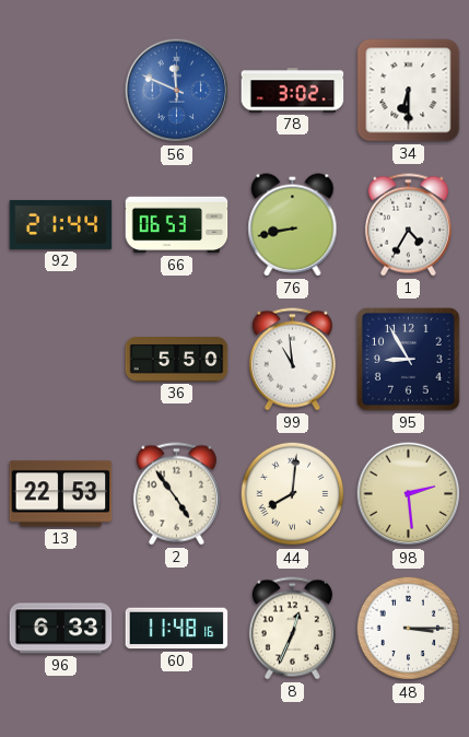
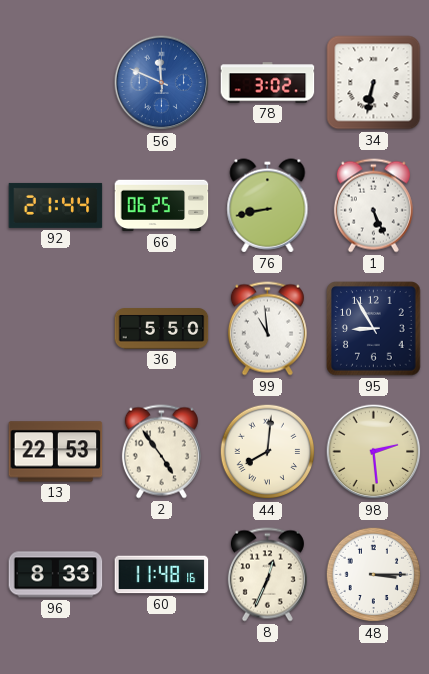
34: 6:30 -> 6:32
66: 06:53 -> 06:25
1: 4:35 -> 5:26
96: 6:33 -> 8:33
